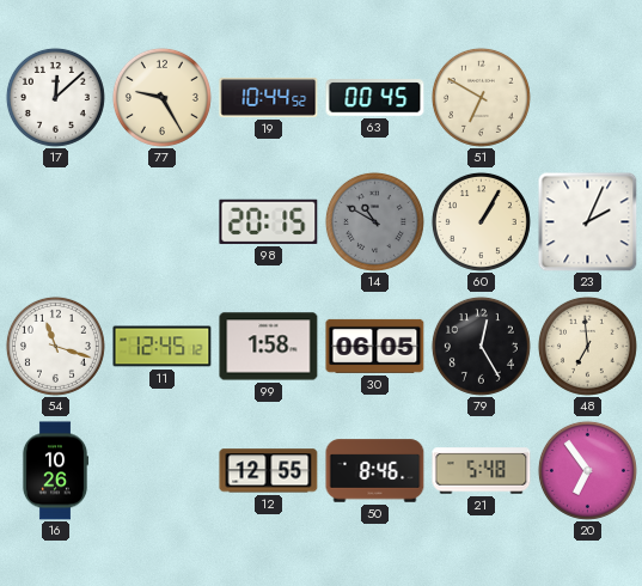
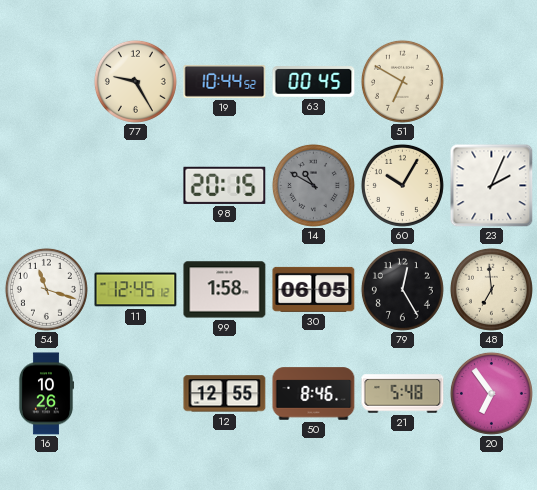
17: 12:08 -> none
60: 1:05 -> 10:05
